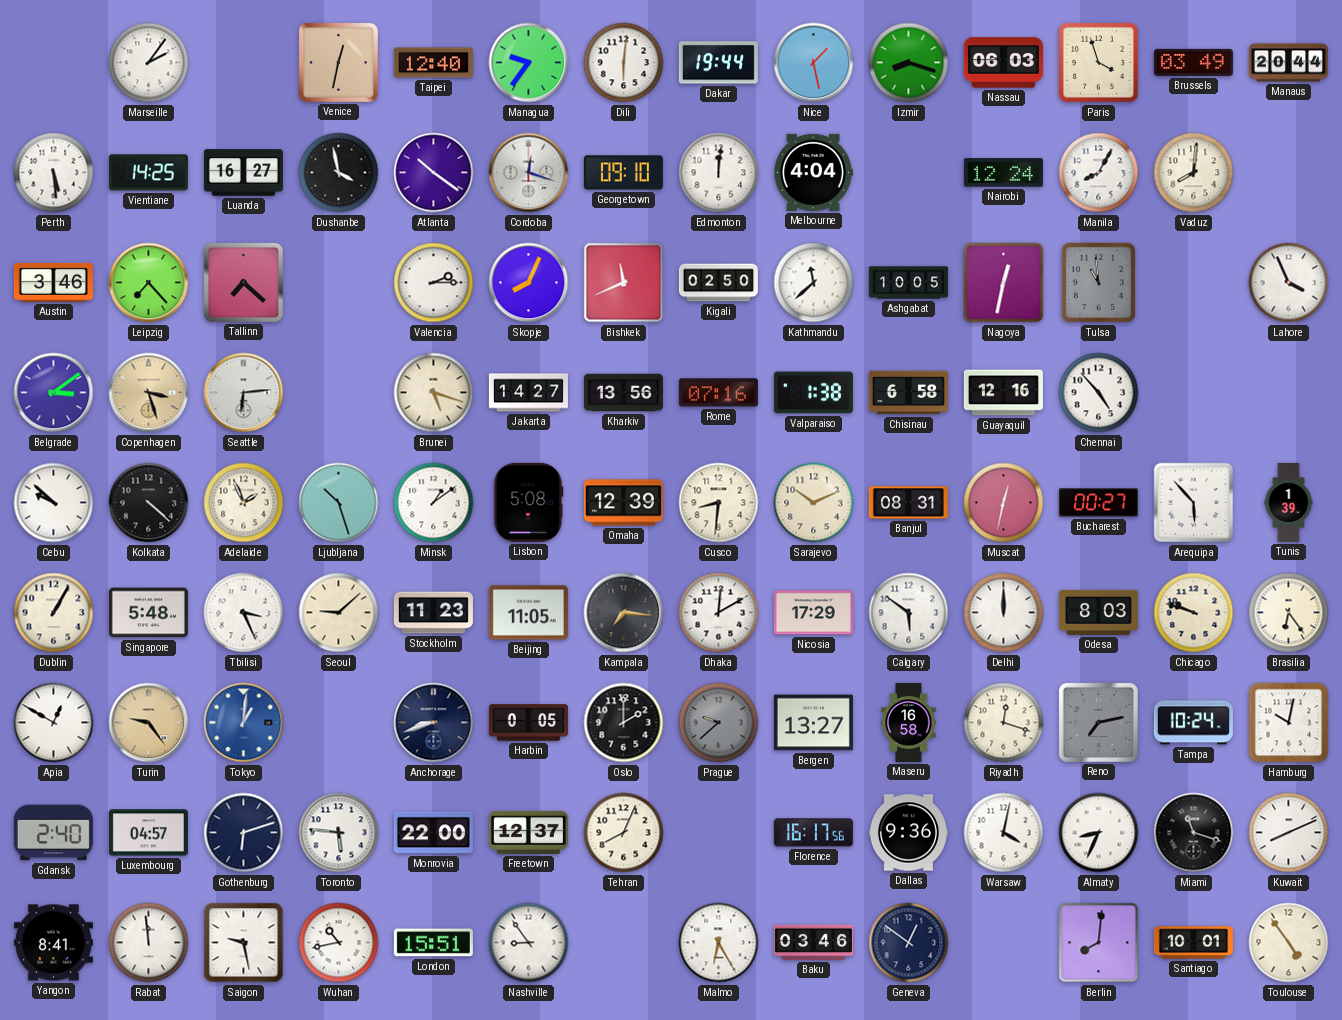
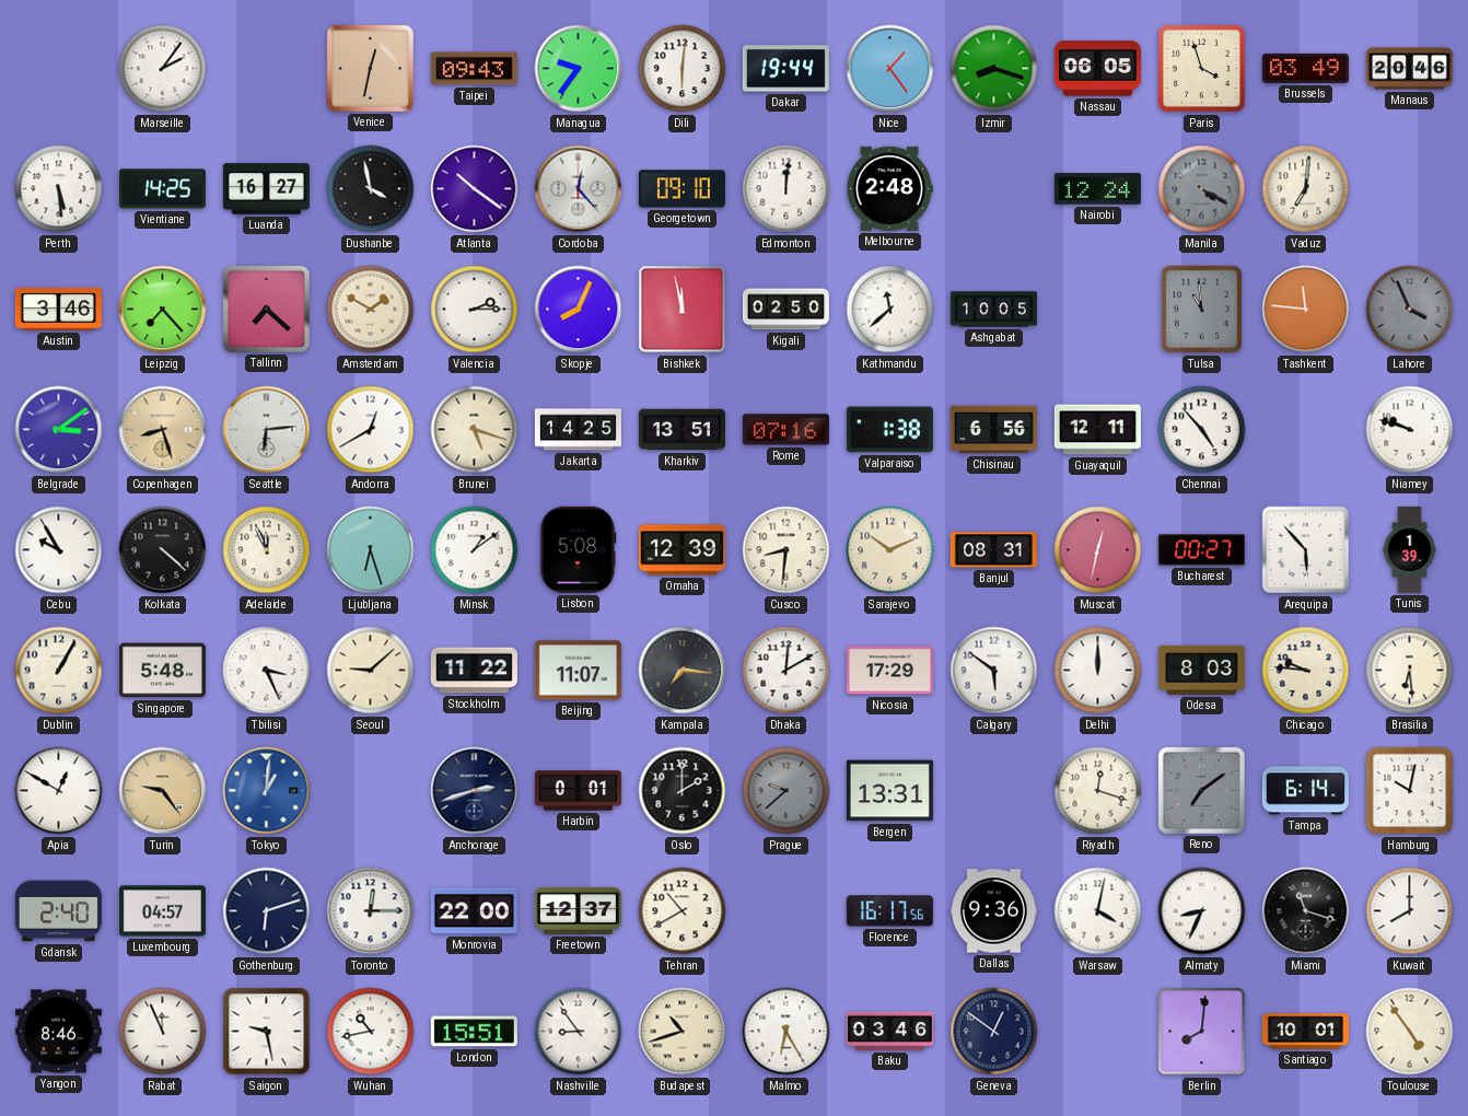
Taipei: 12:40 -> 09:43
Nice: 1:28 -> 1:24
Nassau: 06:03 -> 06:05
Manaus: 20:44 -> 20:46
Cordoba: 12:18 -> 12:23
Melbourne: 4:04 -> 2:48
Manila: 8:05 -> 4:20
Manila dial: white -> grey
Vaduz: 8:01 -> 7:01
Amsterdam: none -> 1:50
Bishkek: 11:41 -> 11:58
Nagoya: 12:32 -> none
Tashkent: none -> 11:46
Lahore dial: white -> grey
Copenhagen: 3:27 -> 8:27
Andorra: none -> 12:40
Jakarta: 14:27 -> 14:25
Kharkiv: 13:56 -> 13:51
Chisinau: 6:58 -> 6:56
Guayaquil: 12:16 -> 12:11
Niamey: none -> 9:48
Cebu: 9:52 -> 9:55
Adelaide: 1:56 -> 11:56
Ljubljana: 10:27 -> 6:27
Stockholm: 11:23 -> 11:22
Beijing: 11:05 -> 11:07
Chicago: 9:48 -> 9:46
Brasilia: 6:24 -> 6:29
Anchorage: 8:42 -> 2:42
Harbin: 0:05 -> 0:01
Bergen: 13:27 -> 13:31
Maseru: 16:58 -> none
Reno: 7:13 -> 7:09
Tampa: 10:24 -> 6:14
Toronto: 5:46 -> 12:15
Tehran: 8:04 -> 10:40
Kuwait: 8:11 -> 8:00
Yangon: 8:41 -> 8:46
Rabat: 11:59 -> 11:56
Budapest: none -> 10:42
